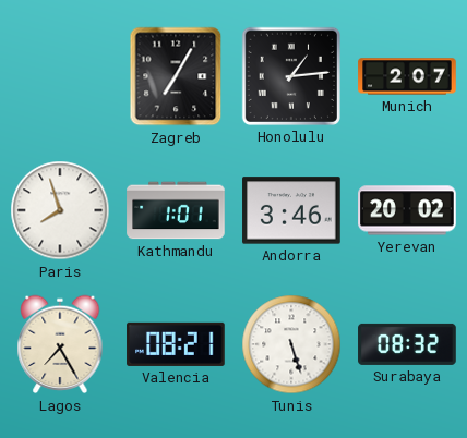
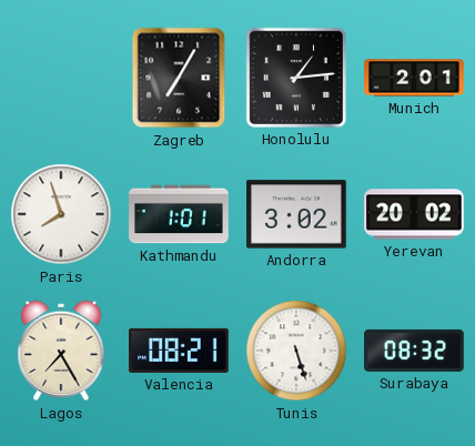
Munich: 2:07 -> 2:01
Andorra: 3:46 -> 3:02
